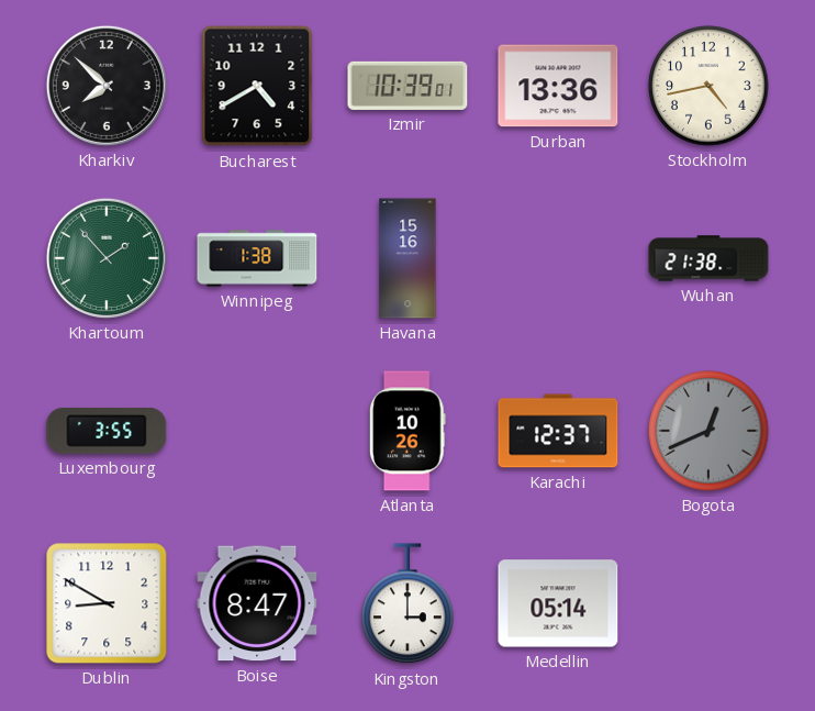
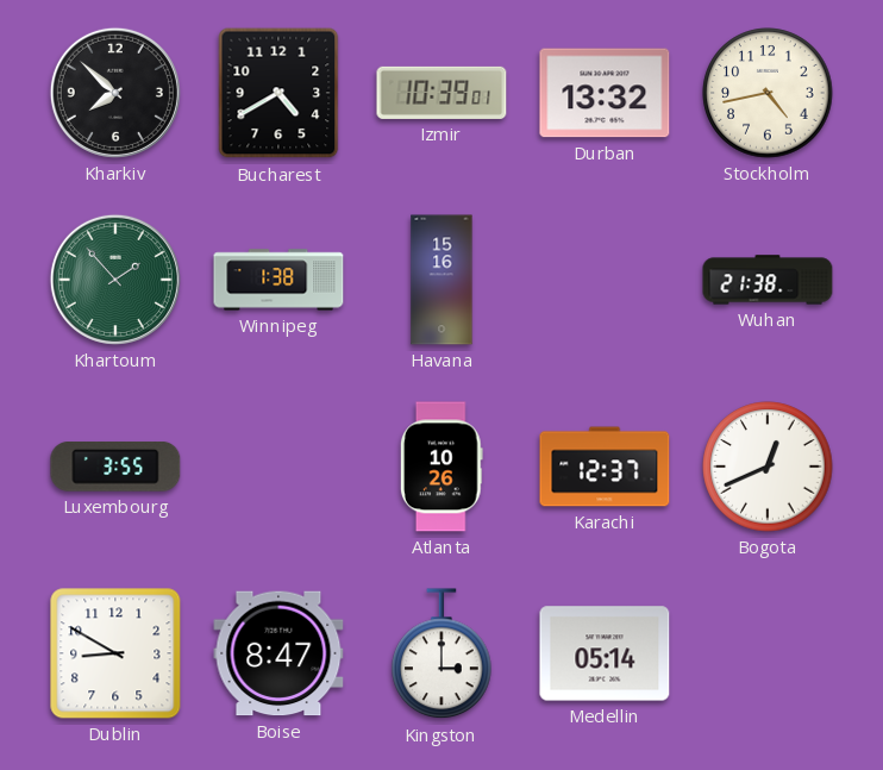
Durban: 13:36 -> 13:32
Bogota dial: grey -> white
